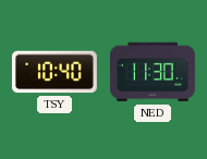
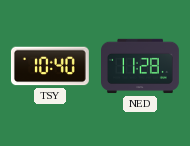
NED: 11:30 -> 11:28
